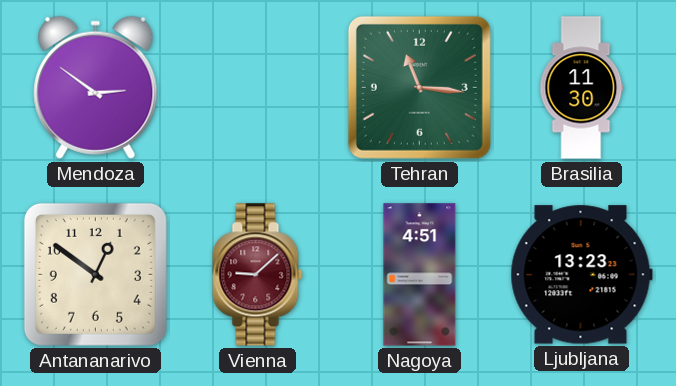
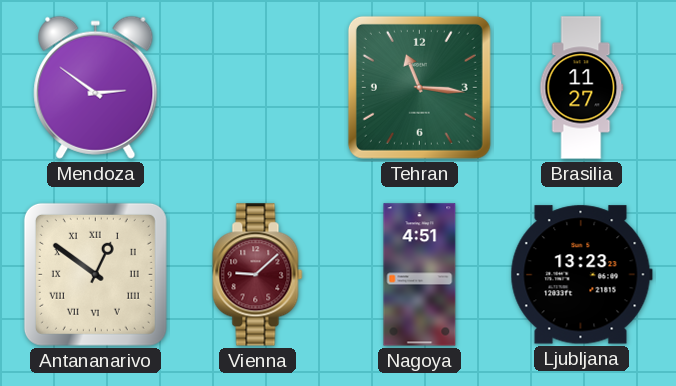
Brasilia: 11:30 -> 11:27
Antananarivo numerals: Arabic -> Roman
